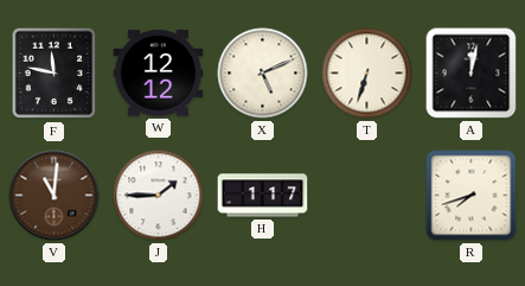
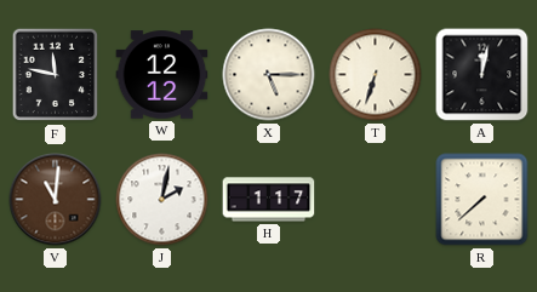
X: 5:11 -> 5:15
J: 1:45 -> 2:02
R: 7:42 -> 7:38
